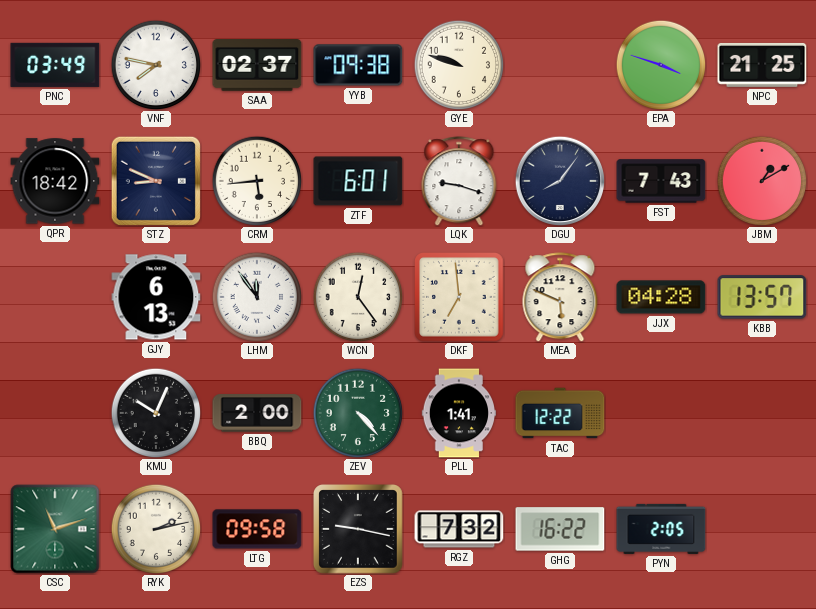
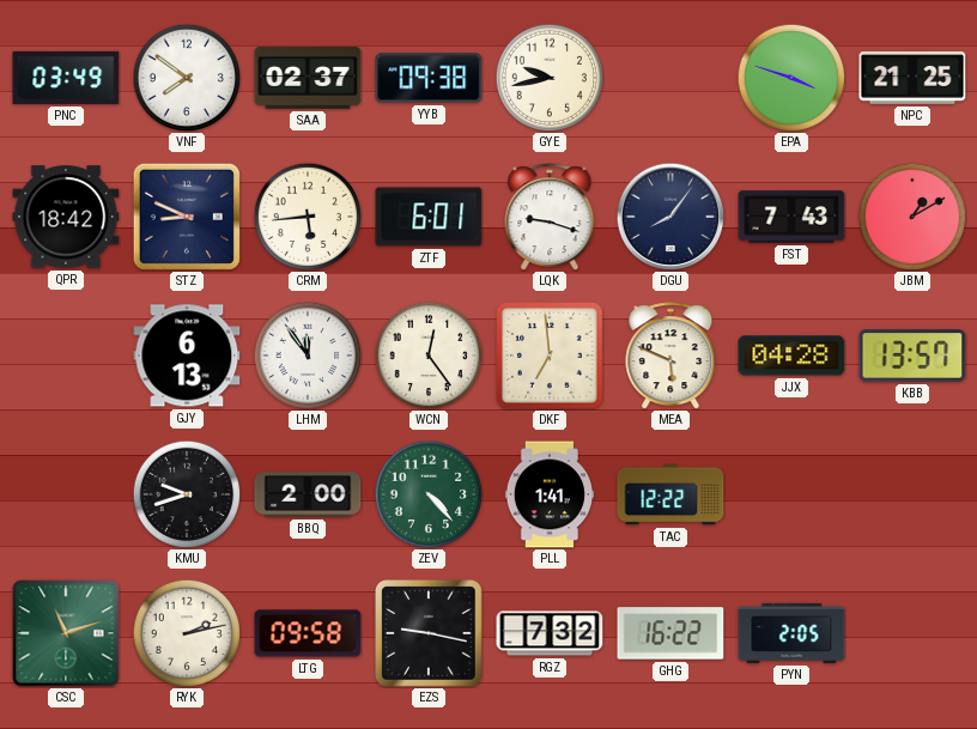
VNF: 7:47 -> 7:51
GYE: 9:48 -> 9:43
KMU: 10:04 -> 9:42
